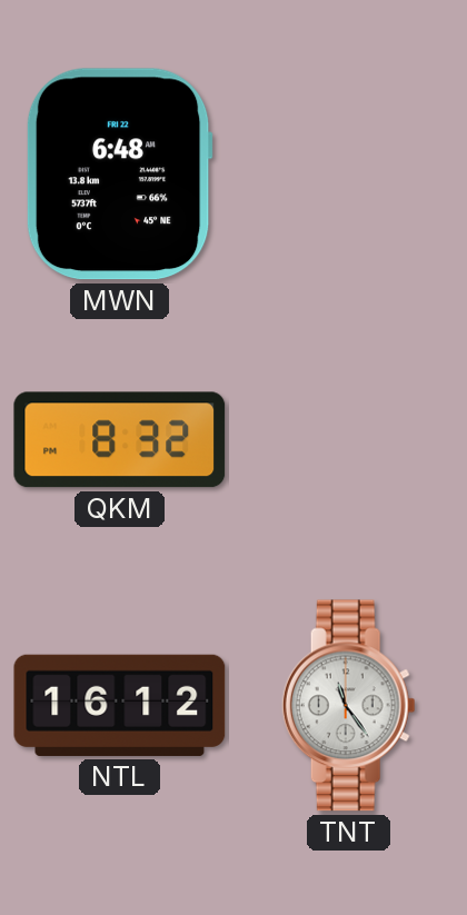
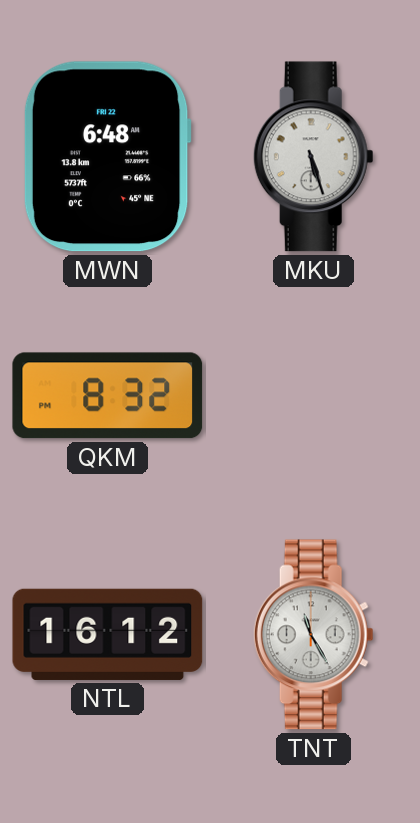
MKU: none -> 5:27
TNT: 11:24 -> 11:25
